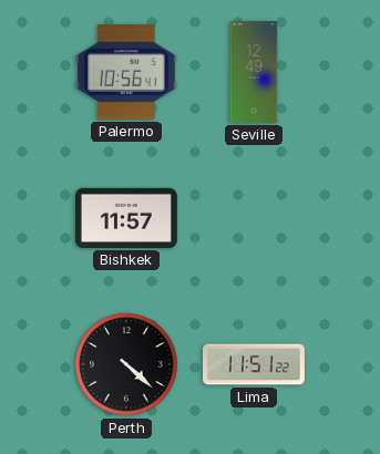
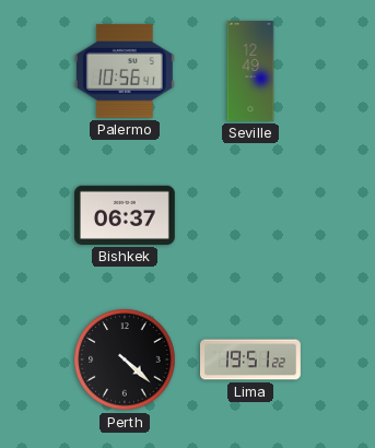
Bishkek: 11:57 -> 06:37
Lima: 11:51 -> 19:51
